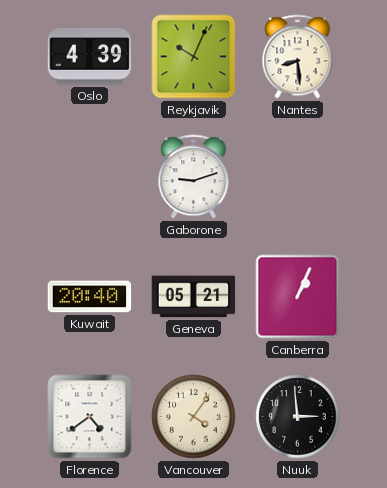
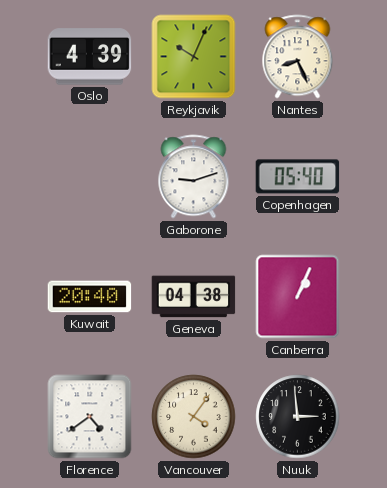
Nantes: 8:29 -> 8:26
Copenhagen: none -> 05:40
Geneva: 05:21 -> 04:38
